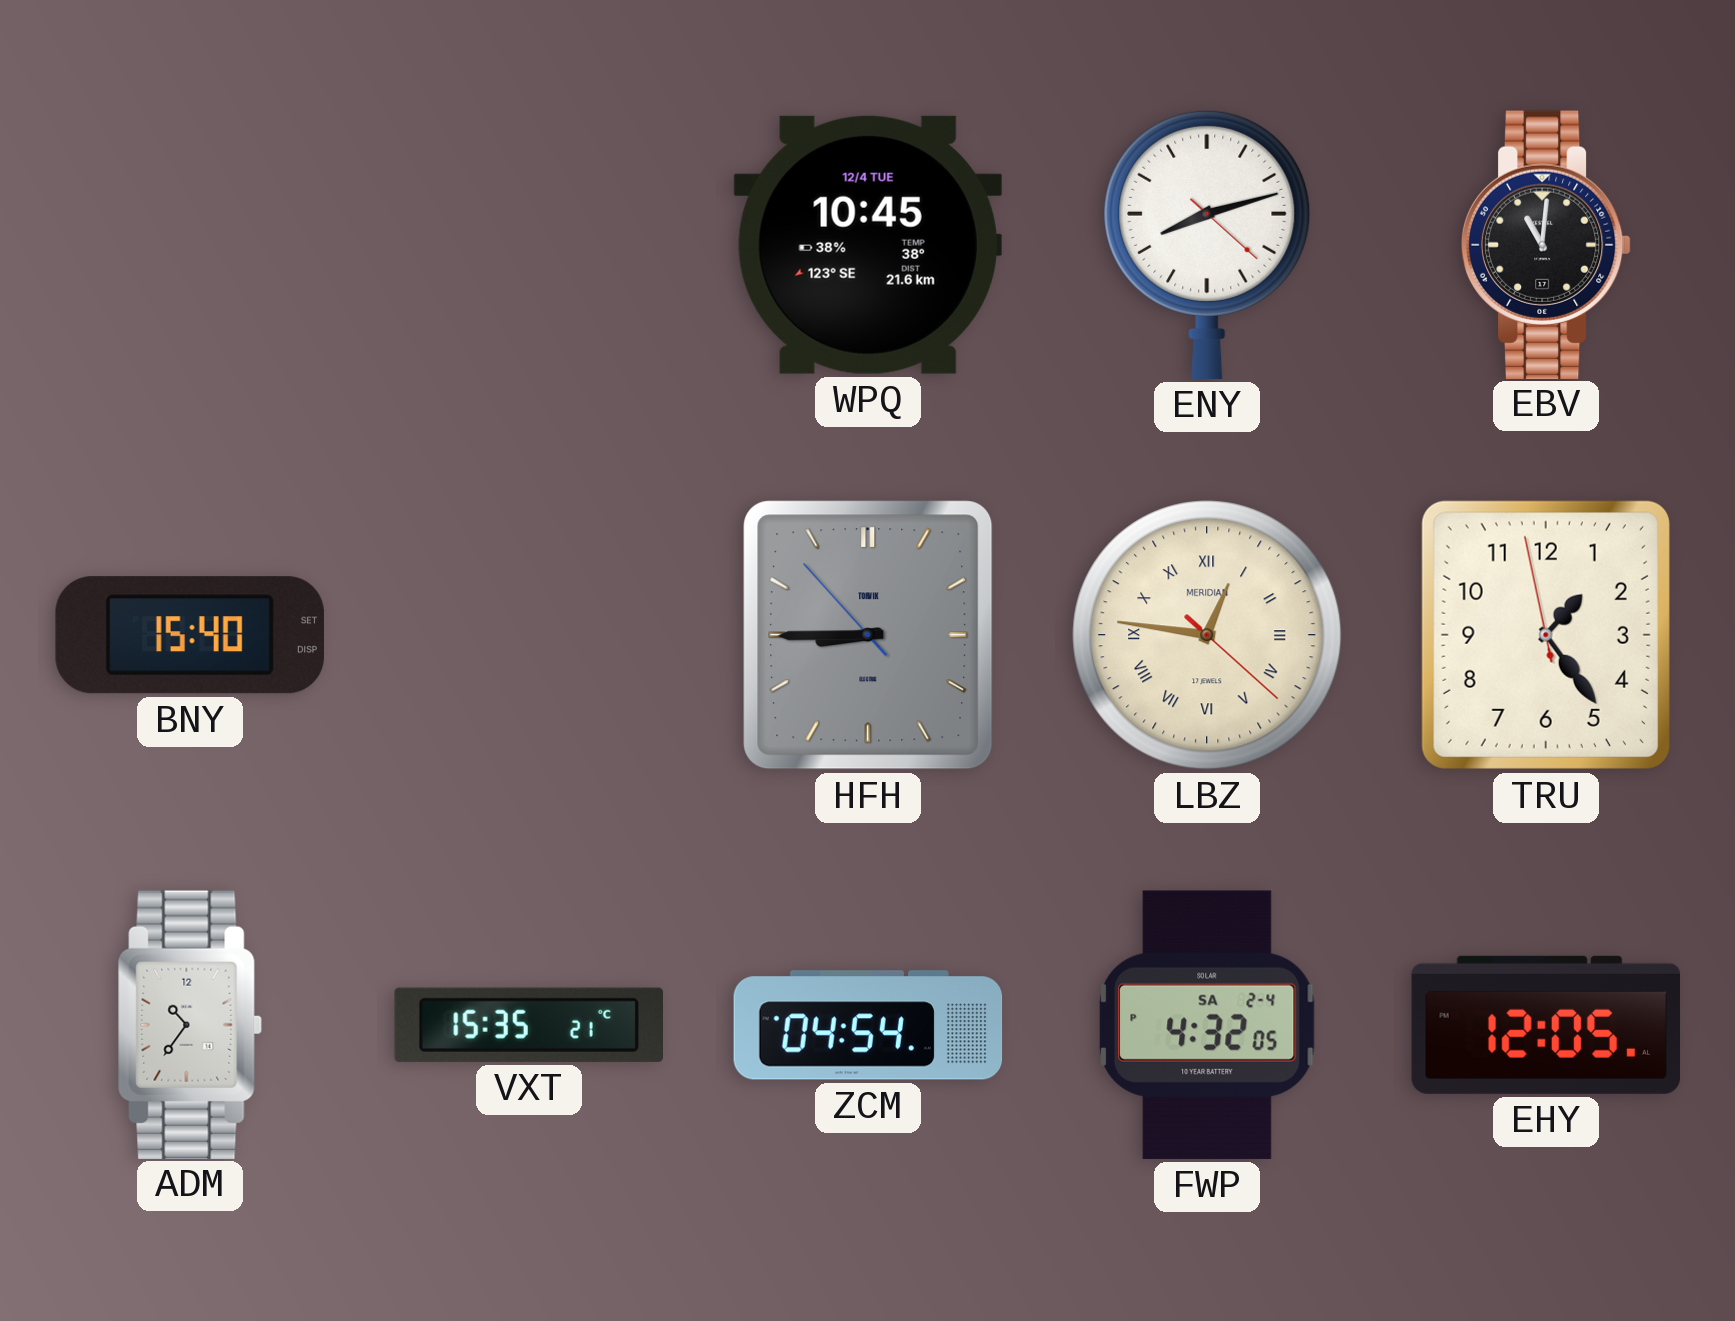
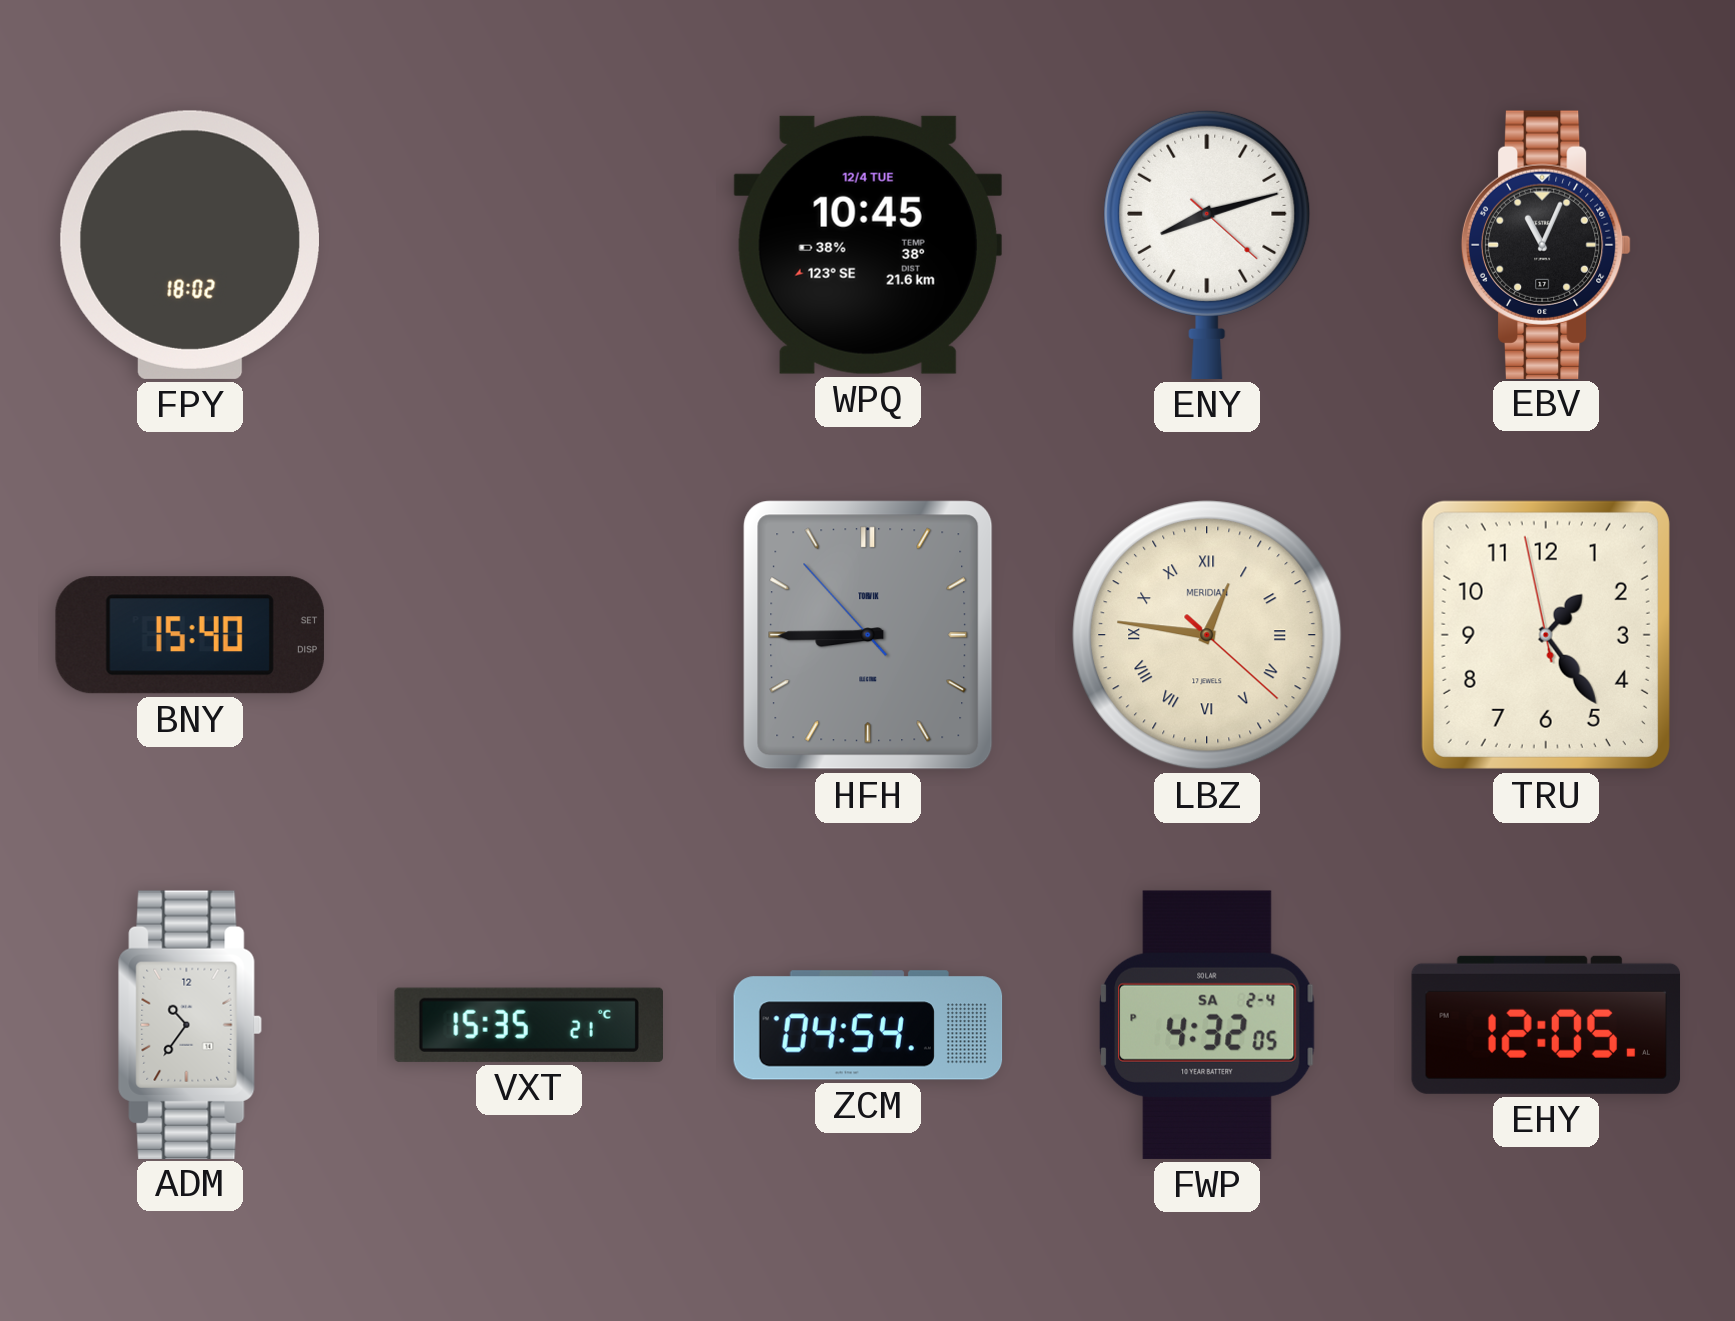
FPY: none -> 18:02
EBV: 11:01 -> 11:04
